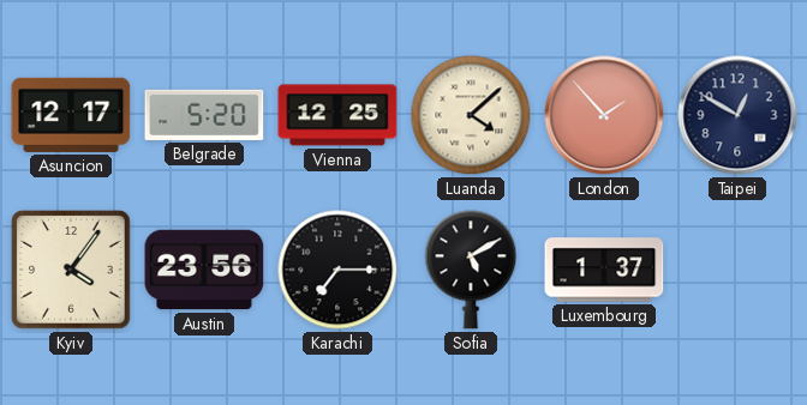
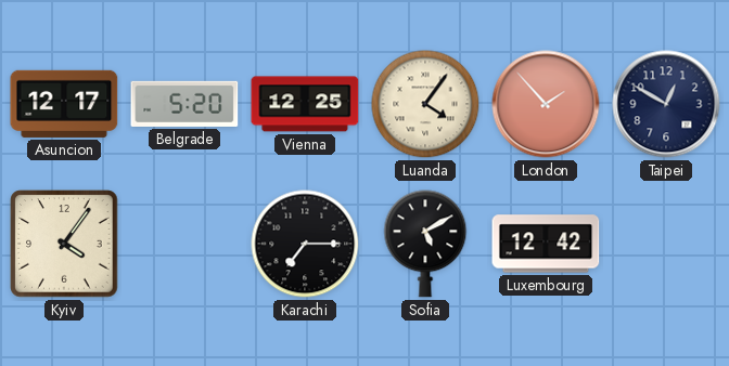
Luanda: 4:08 -> 4:06
Austin: 23:56 -> none
Luxembourg: 1:37 -> 12:42
